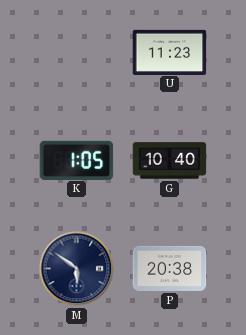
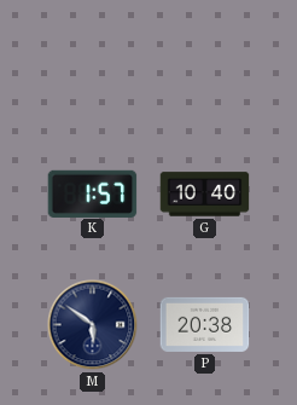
U: 11:23 -> none
K: 1:05 -> 1:57
